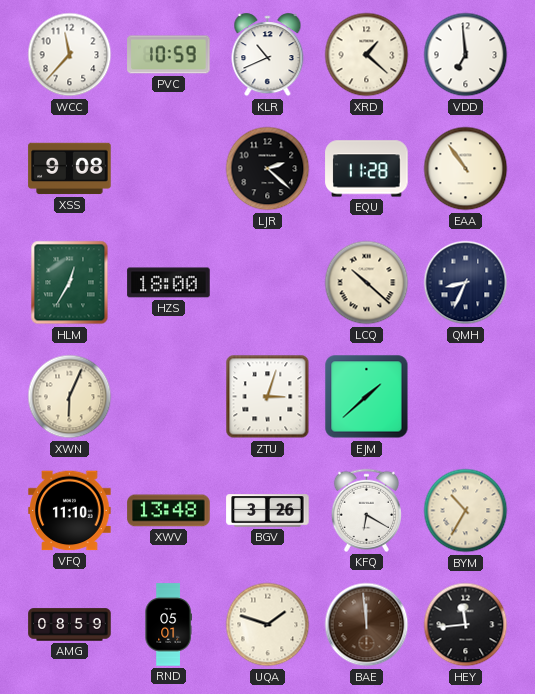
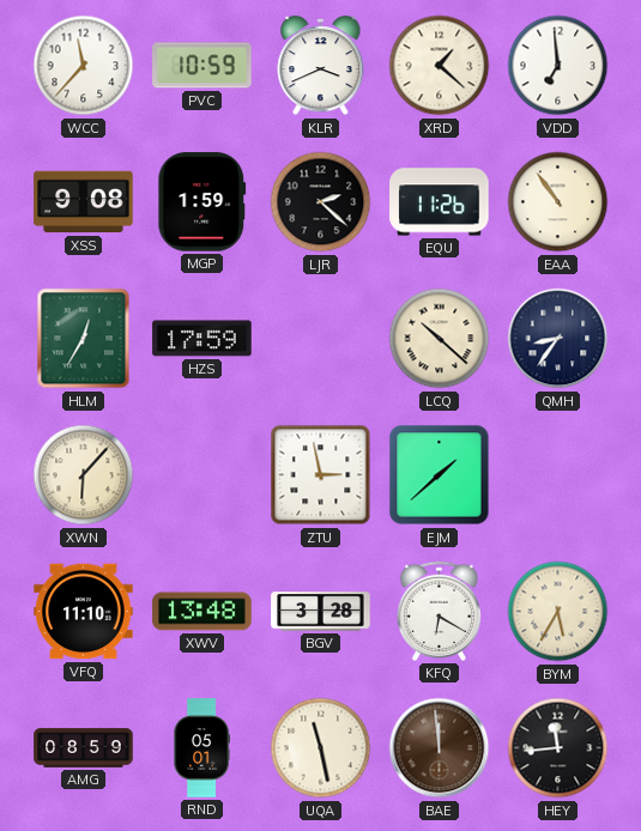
KLR: 10:41 -> 3:41
MGP: none -> 1:59
EQU: 11:28 -> 11:26
HZS: 18:00 -> 17:59
QMH: 8:34 -> 8:36
XWN: 6:04 -> 6:07
ZTU: 3:03 -> 2:58
BGV: 3:26 -> 3:28
BYM: 10:35 -> 5:35
UQA: 1:48 -> 11:28
